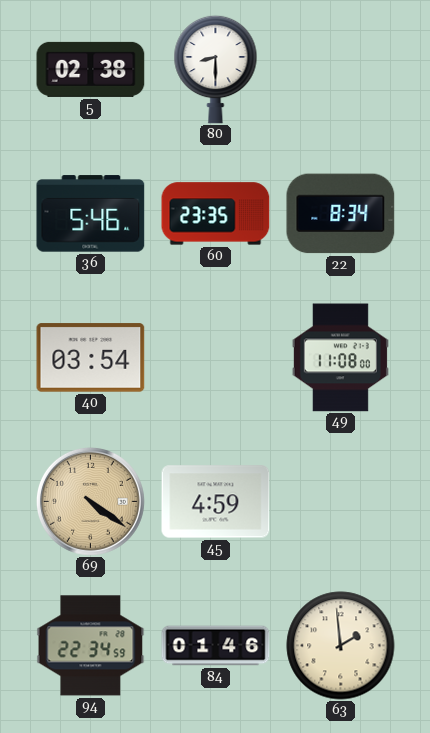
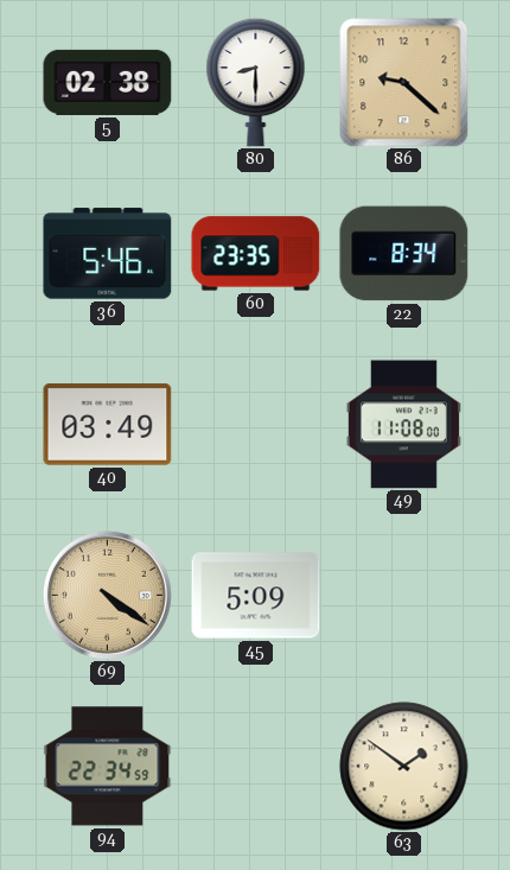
86: none -> 9:22
40: 03:54 -> 03:49
45: 4:59 -> 5:09
84: 01:46 -> none
63: 1:59 -> 1:51
